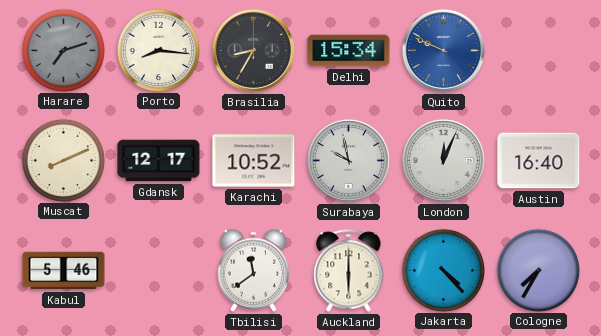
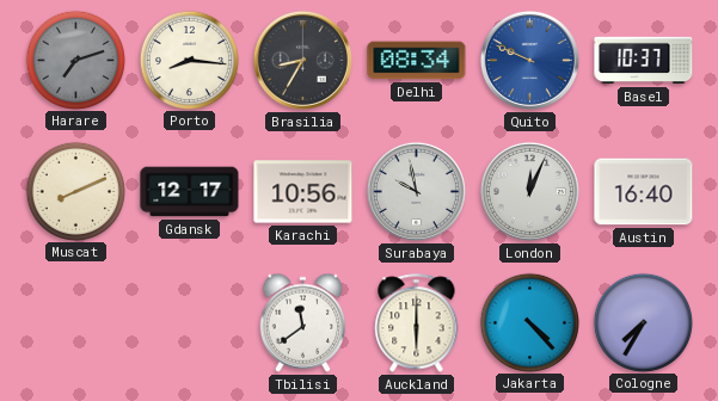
Delhi: 15:34 -> 08:34
Basel: none -> 10:37
Karachi: 10:52 -> 10:56
Kabul: 5:46 -> none
